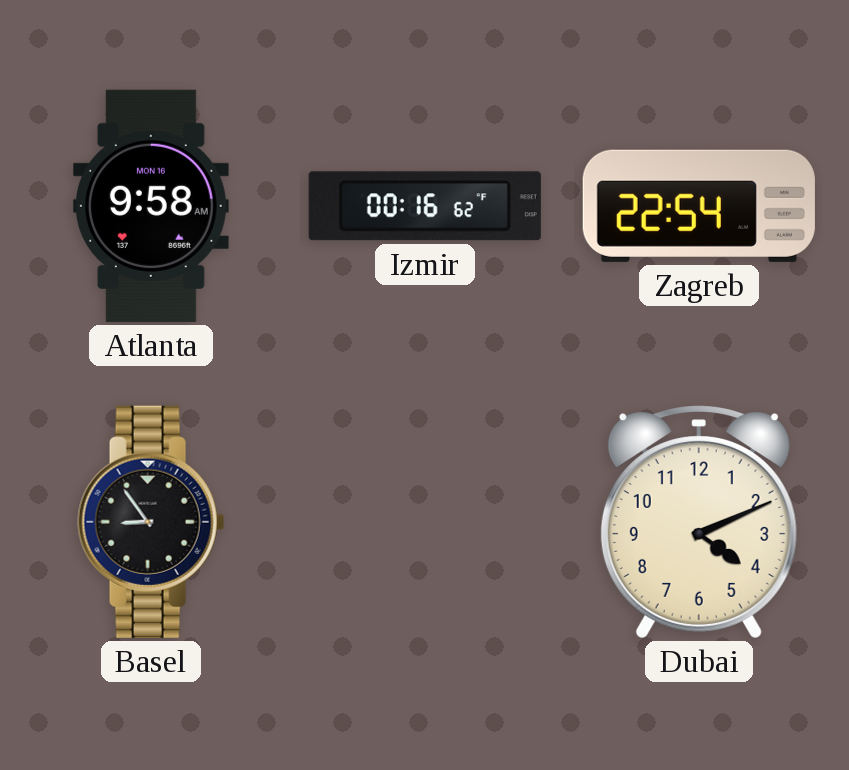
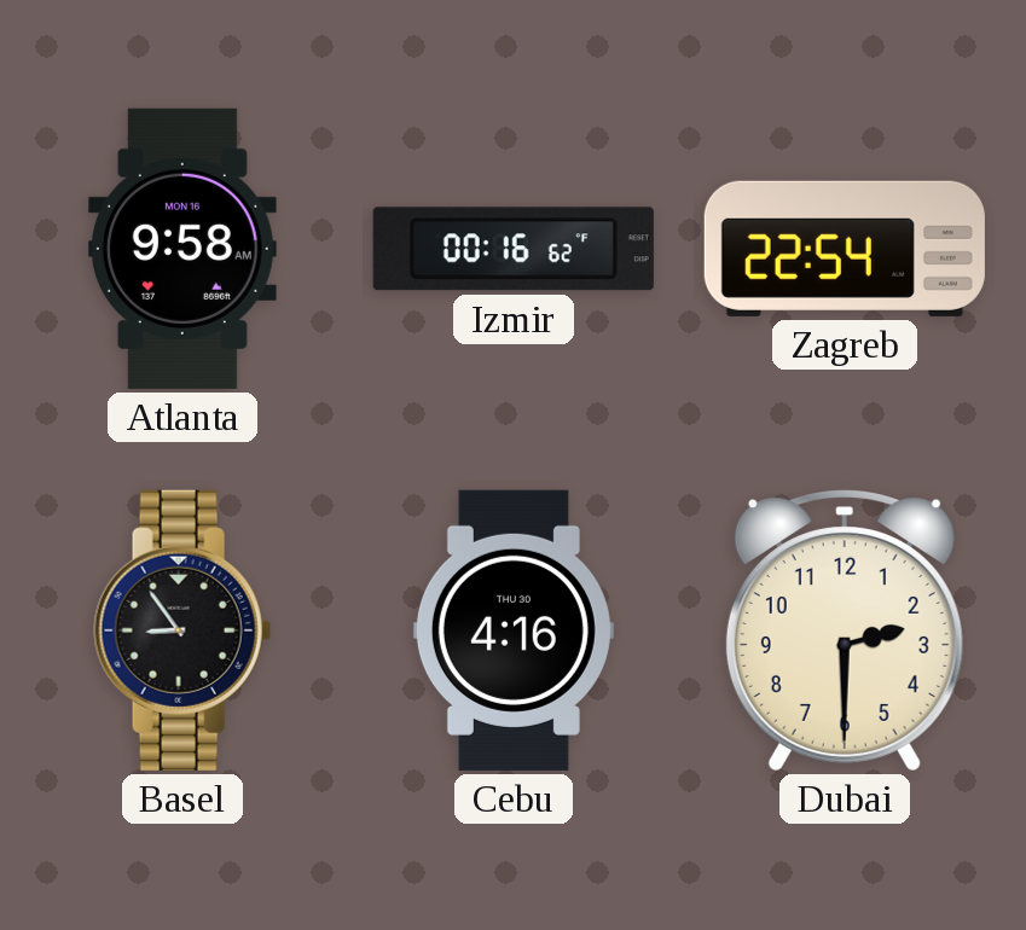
Cebu: none -> 4:16
Dubai: 4:11 -> 2:30
